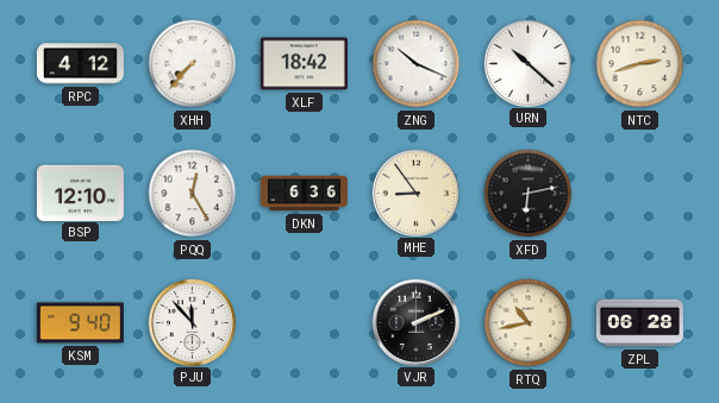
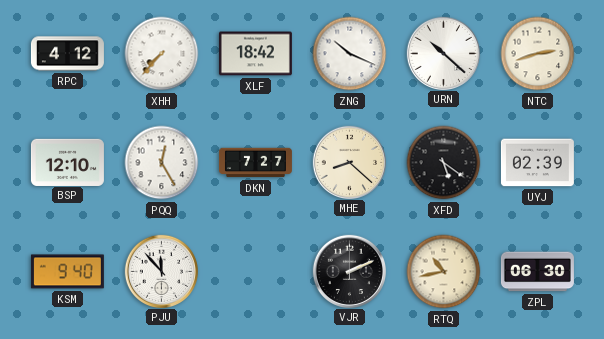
DKN: 6:36 -> 7:27
MHE: 8:54 -> 8:22
XFD: 6:13 -> 5:21
UYJ: none -> 02:39
ZPL: 06:28 -> 06:30
